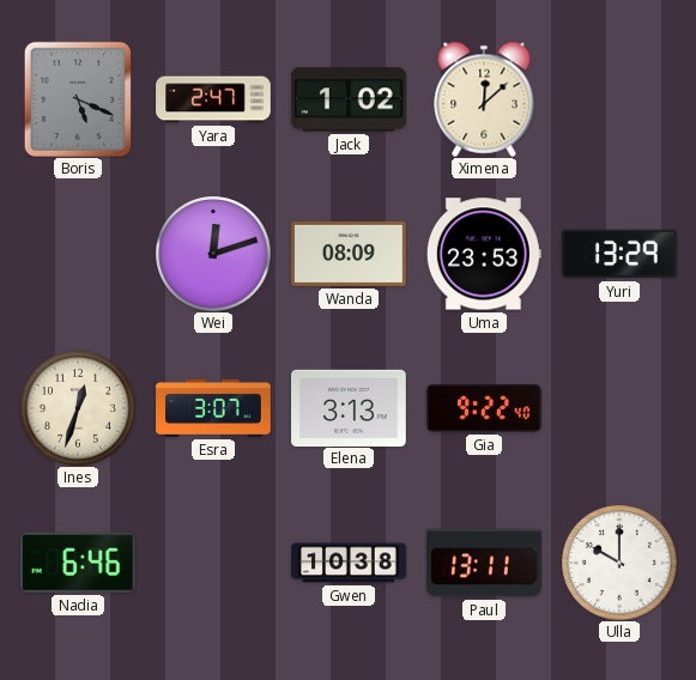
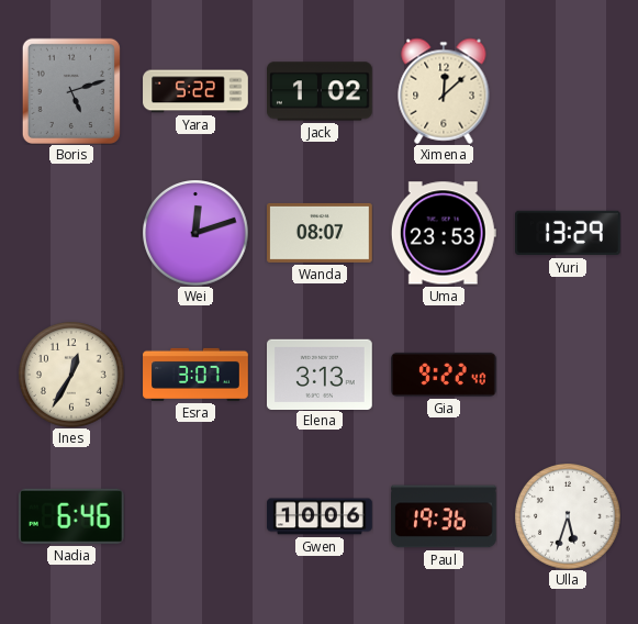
Boris: 5:19 -> 5:12
Yara: 2:47 -> 5:22
Wanda: 08:09 -> 08:07
Ines: 12:33 -> 12:35
Gwen: 10:38 -> 10:06
Paul: 13:11 -> 19:36
Ulla: 10:00 -> 5:33
